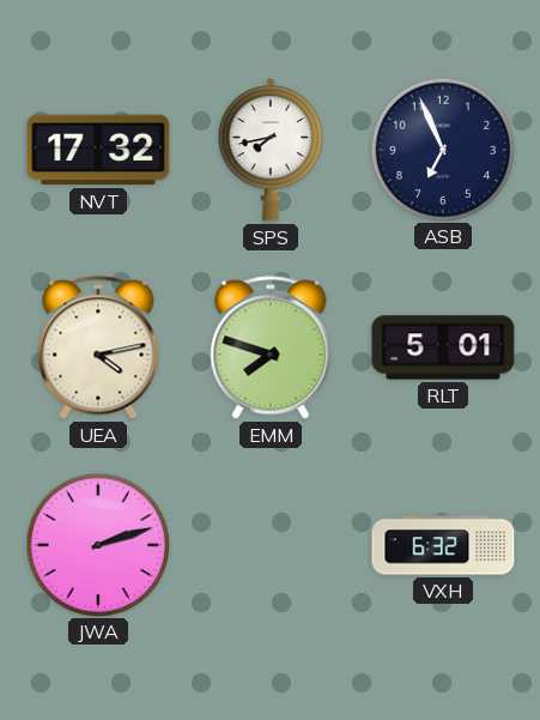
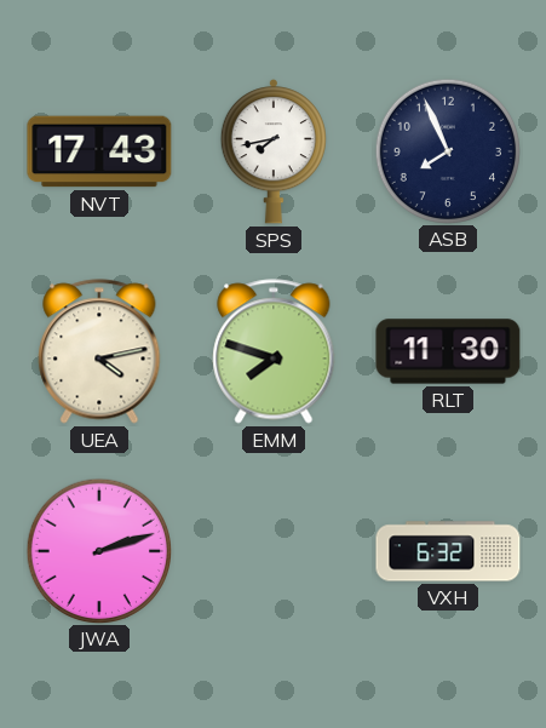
NVT: 17:32 -> 17:43
ASB: 6:56 -> 7:56
RLT: 5:01 -> 11:30
